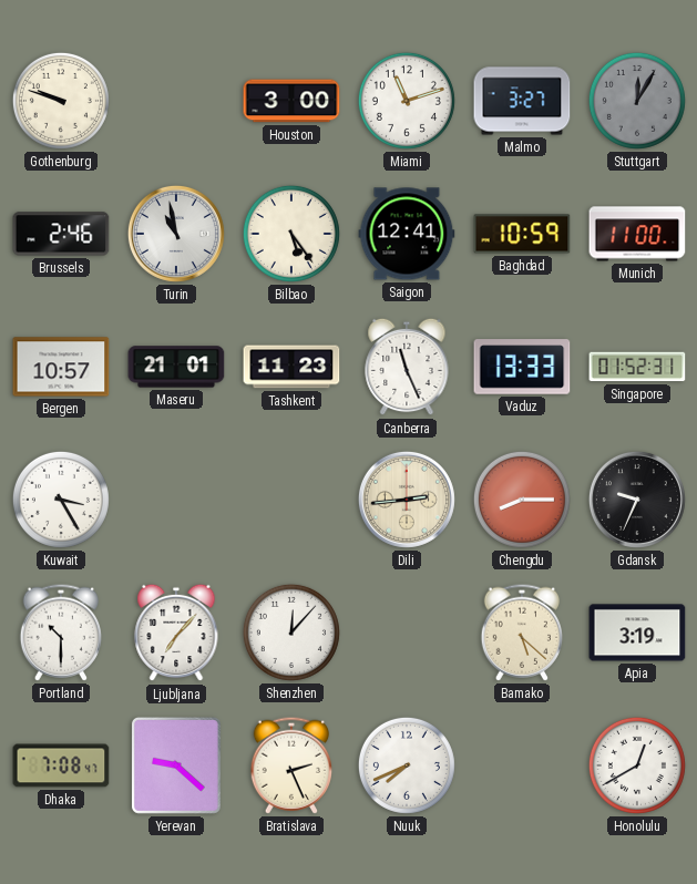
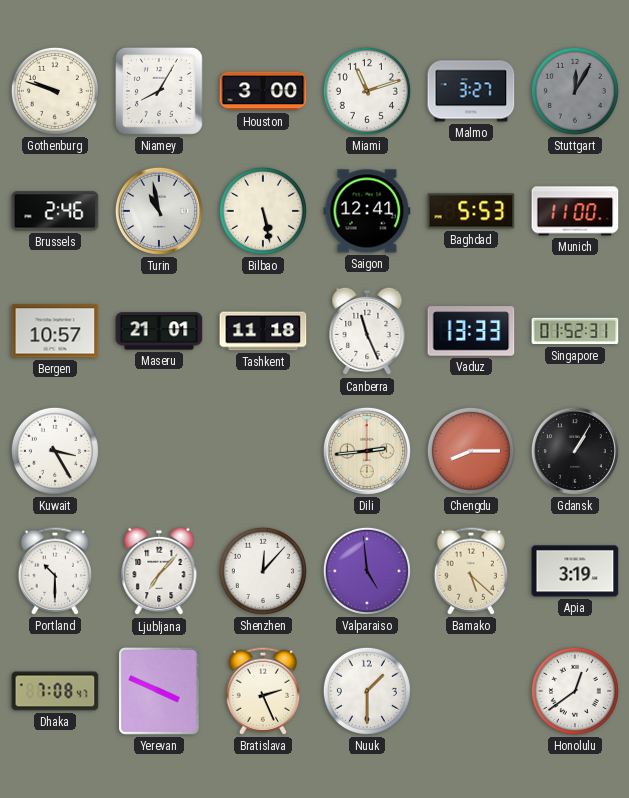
Niamey: none -> 8:05
Bilbao: 5:24 -> 5:28
Baghdad: 10:59 -> 5:53
Tashkent: 11:23 -> 11:18
Gdansk: 9:34 -> 1:05
Valparaiso: none -> 4:59
Yerevan: 9:22 -> 3:49
Nuuk: 7:41 -> 1:30
Honolulu: 12:40 -> 12:39
